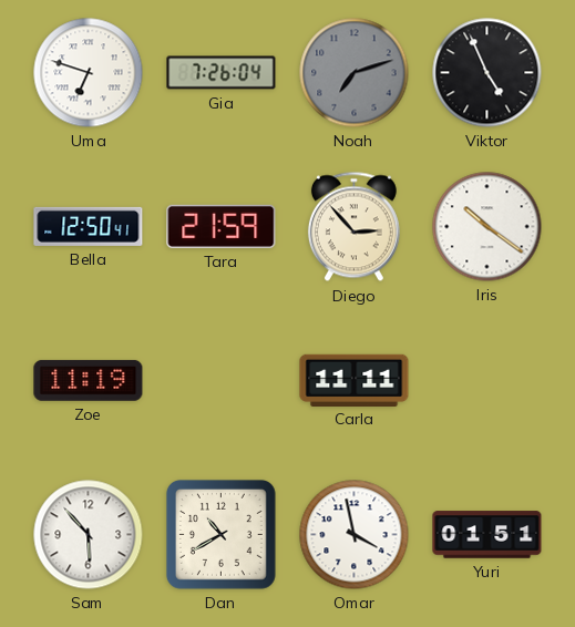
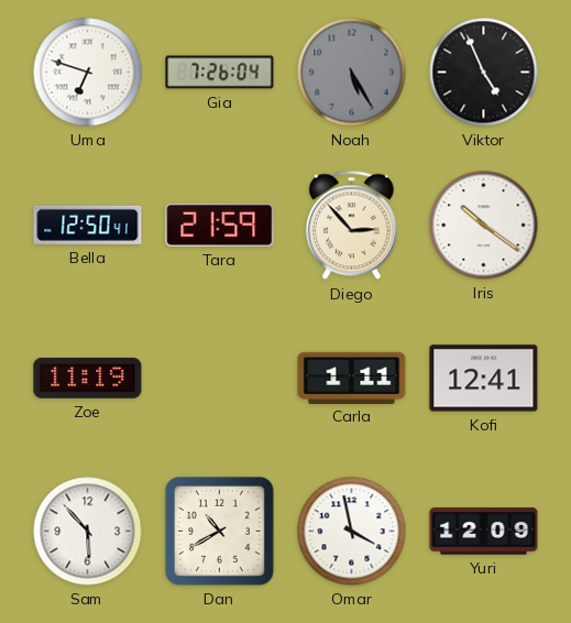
Noah: 7:12 -> 5:25
Carla: 11:11 -> 1:11
Kofi: none -> 12:41
Yuri: 01:51 -> 12:09
